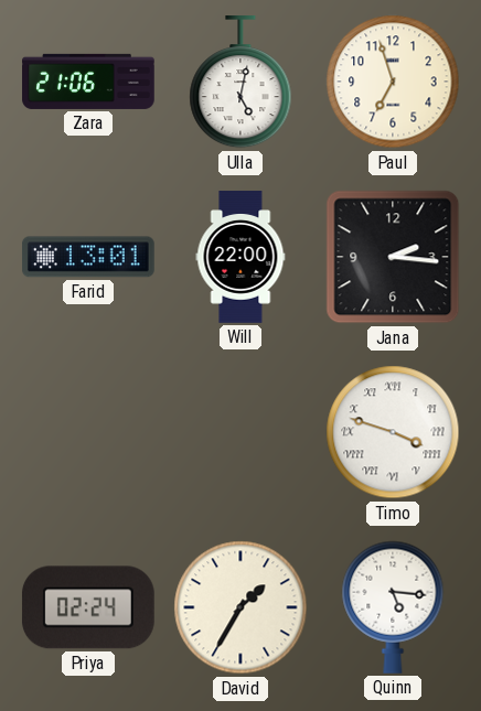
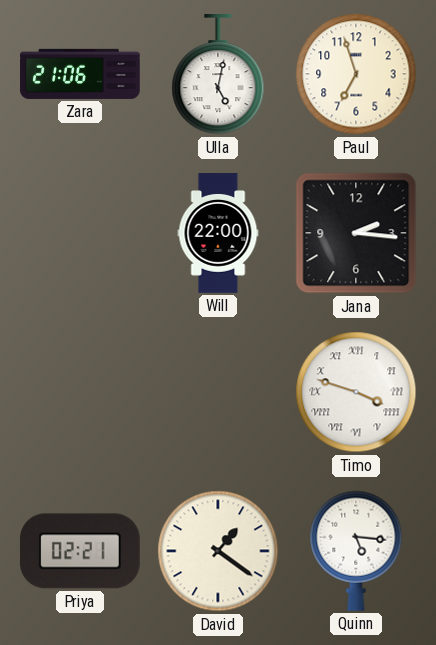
Farid: 13:01 -> none
Priya: 02:24 -> 02:21
David: 1:35 -> 1:21
